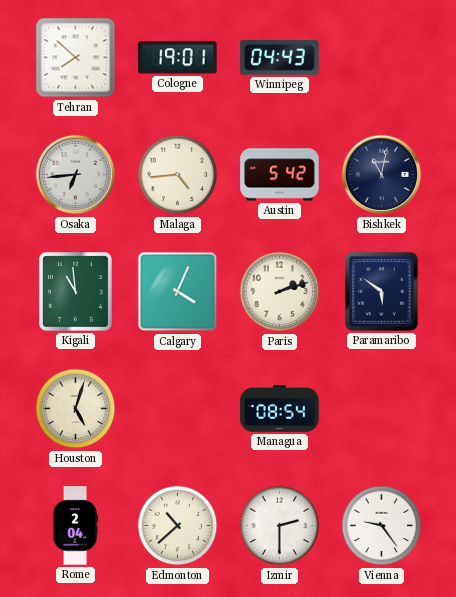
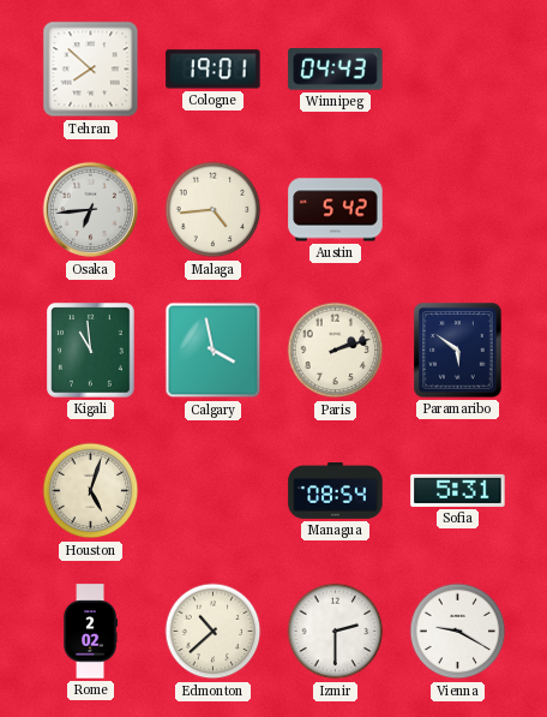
Bishkek: 11:02 -> none
Calgary: 4:04 -> 3:58
Sofia: none -> 5:31
Rome: 2:04 -> 2:02
Vienna: 9:24 -> 9:20
